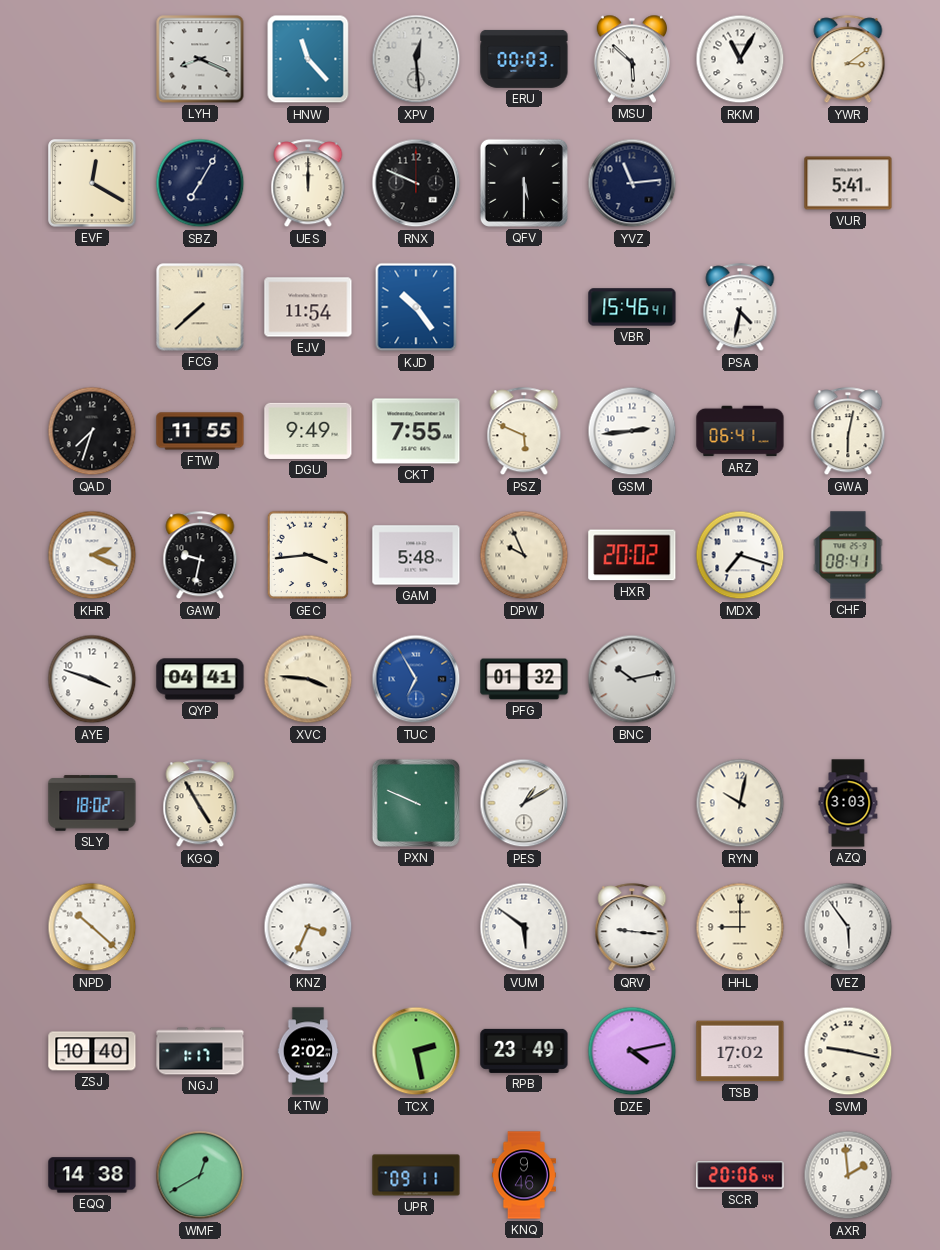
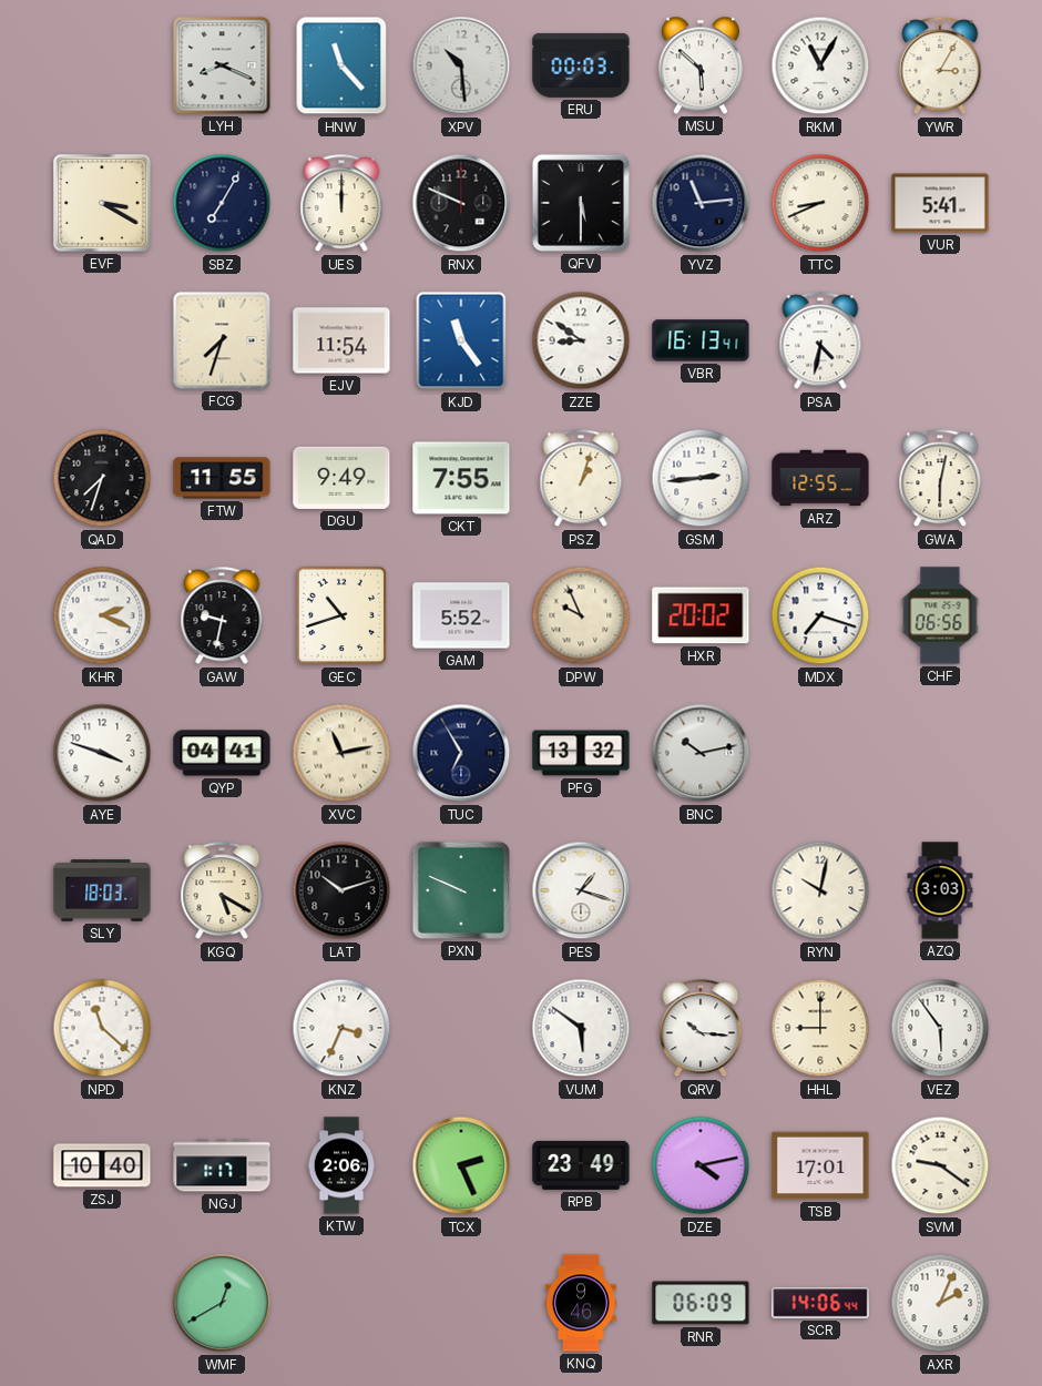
XPV: 12:29 -> 10:29
YWR: 3:09 -> 3:05
EVF: 12:20 -> 3:20
TTC: none -> 8:41
FCG: 7:38 -> 7:33
KJD: 10:24 -> 11:24
ZZE: none -> 8:51
VBR: 15:46 -> 16:13
PSZ: 5:49 -> 1:03
ARZ: 06:41 -> 12:55
GEC: 3:44 -> 10:42
GAM: 5:48 -> 5:52
CHF: 08:41 -> 06:56
XVC: 3:46 -> 11:13
TUC dial: blue -> navy
PFG: 01:32 -> 13:32
SLY: 18:02 -> 18:03
KGQ: 4:55 -> 5:20
LAT: none -> 10:12
PES: 1:10 -> 1:18
NPD: 10:22 -> 11:22
QRV: 9:16 -> 10:16
KTW: 2:02 -> 2:06
TCX: 2:28 -> 2:26
TSB: 17:02 -> 17:01
SVM: 9:17 -> 9:21
EQQ: 14:38 -> none
UPR: 09:11 -> none
RNR: none -> 06:09
SCR: 20:06 -> 14:06
AXR: 1:59 -> 2:04
